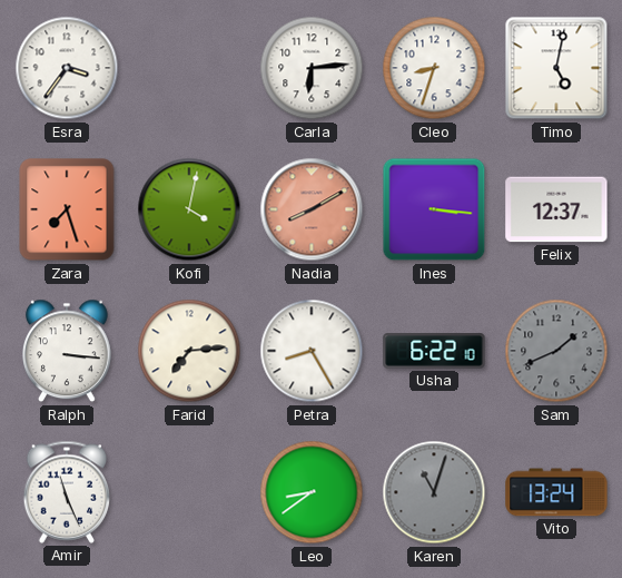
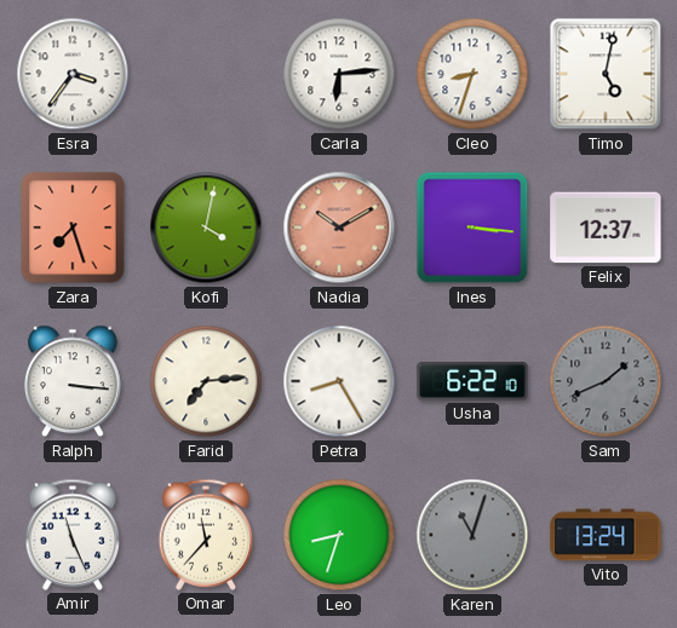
Nadia: 8:10 -> 10:10
Omar: none -> 11:37
Leo: 8:39 -> 8:33
